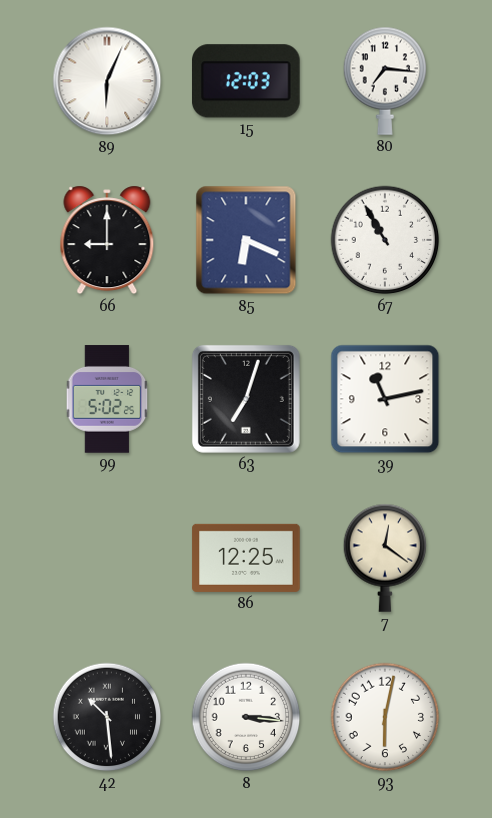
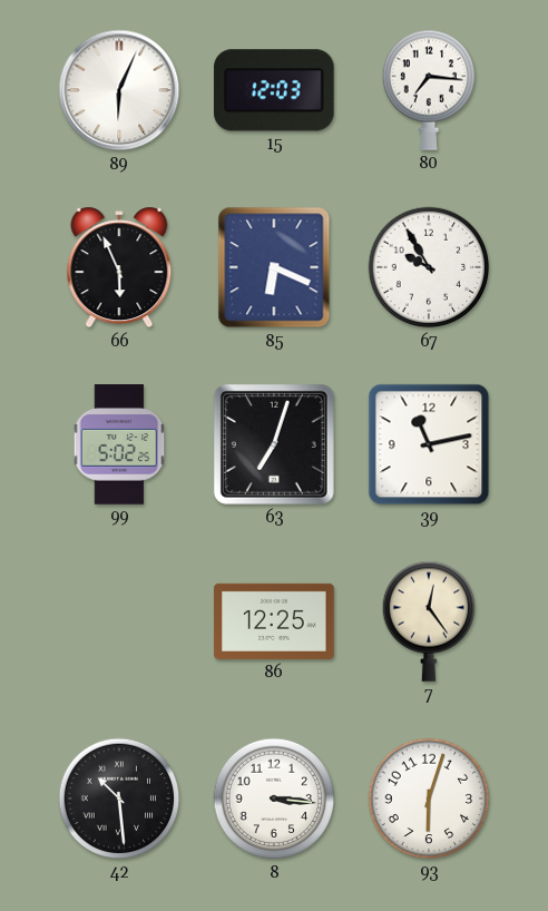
66: 9:00 -> 5:56
67: 10:55 -> 9:55
7: 12:21 -> 12:24
93: 6:02 -> 6:03
